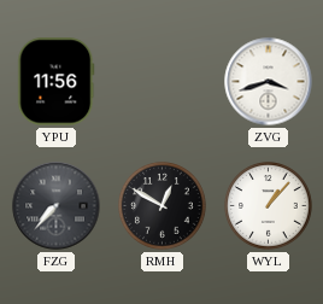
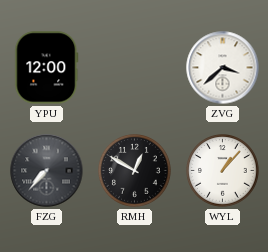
YPU: 11:56 -> 12:00
ZVG: 3:42 -> 3:38
